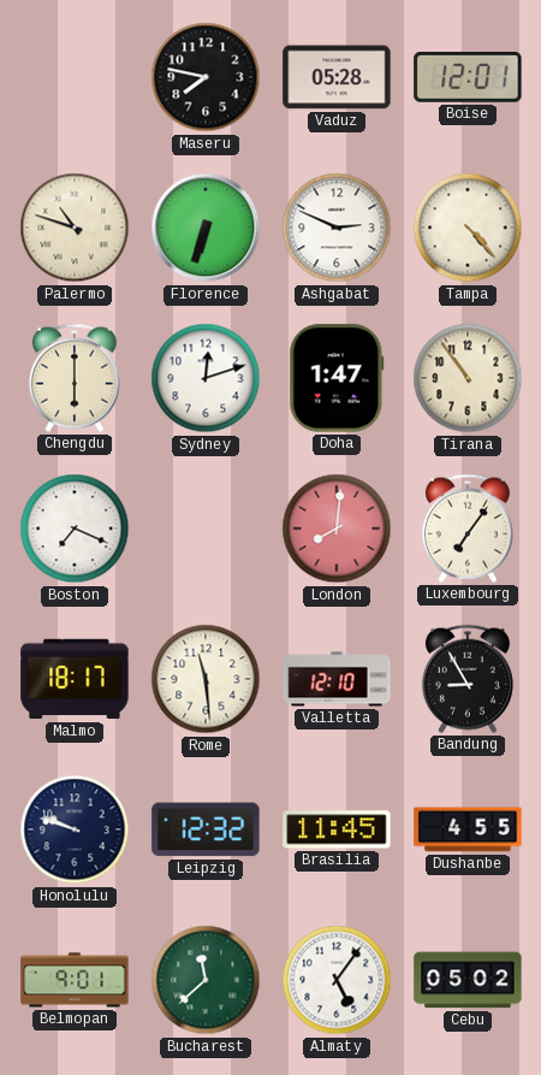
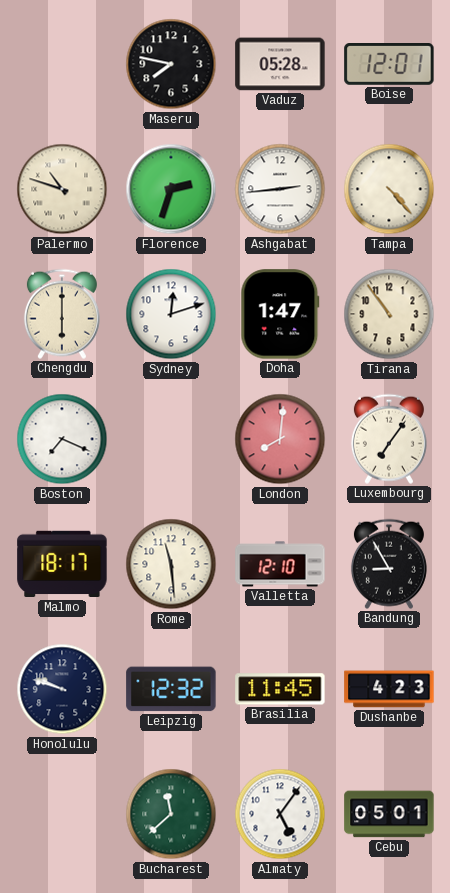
Florence: 6:33 -> 2:33
Ashgabat: 2:49 -> 2:44
Dushanbe: 4:55 -> 4:23
Belmopan: 9:01 -> none
Cebu: 05:02 -> 05:01
